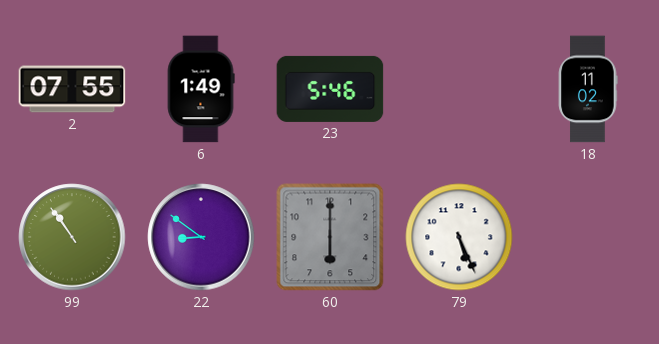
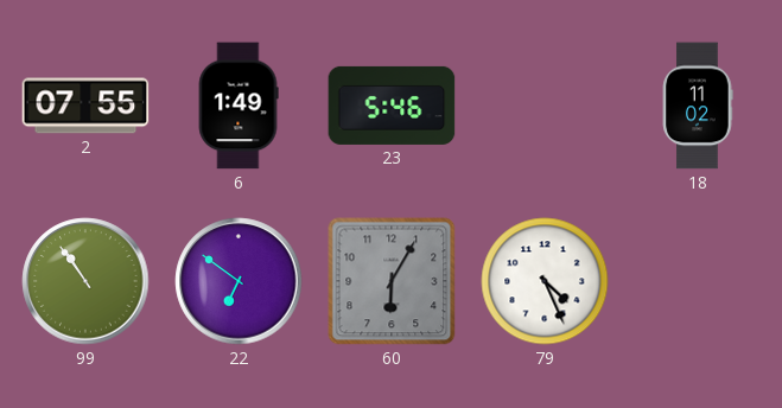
22: 8:51 -> 6:51
60: 6:00 -> 6:05
79: 5:26 -> 4:26
